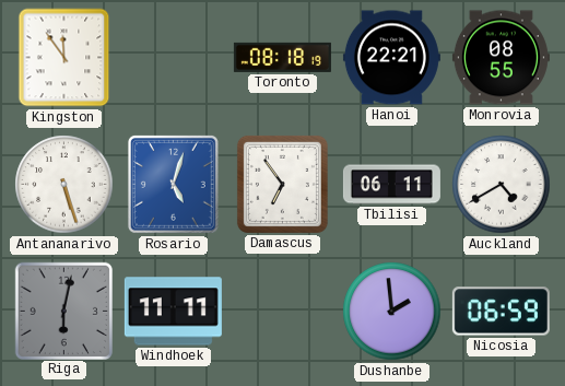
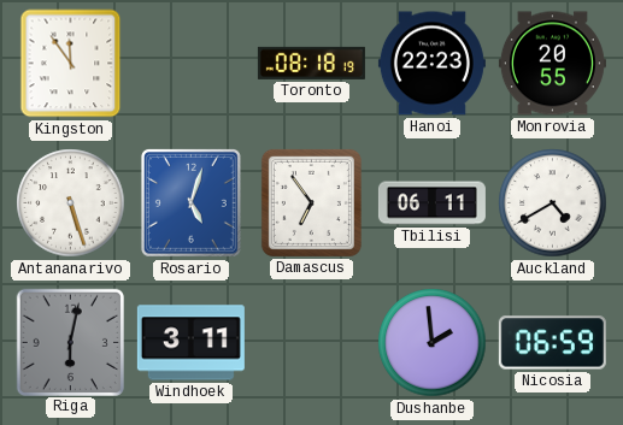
Hanoi: 22:21 -> 22:23
Monrovia: 08:55 -> 20:55
Windhoek: 11:11 -> 3:11
